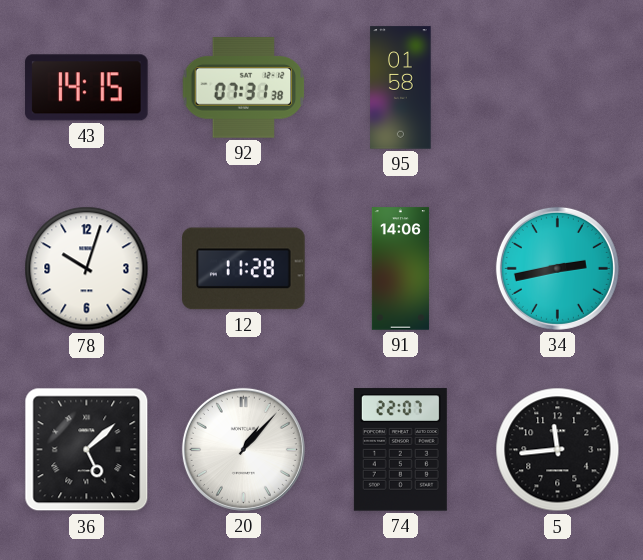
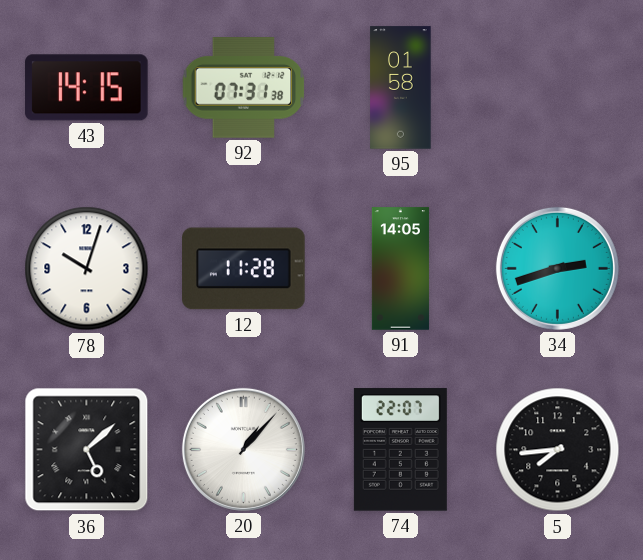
91: 14:06 -> 14:05
34: 2:43 -> 2:42
5: 11:44 -> 7:44
